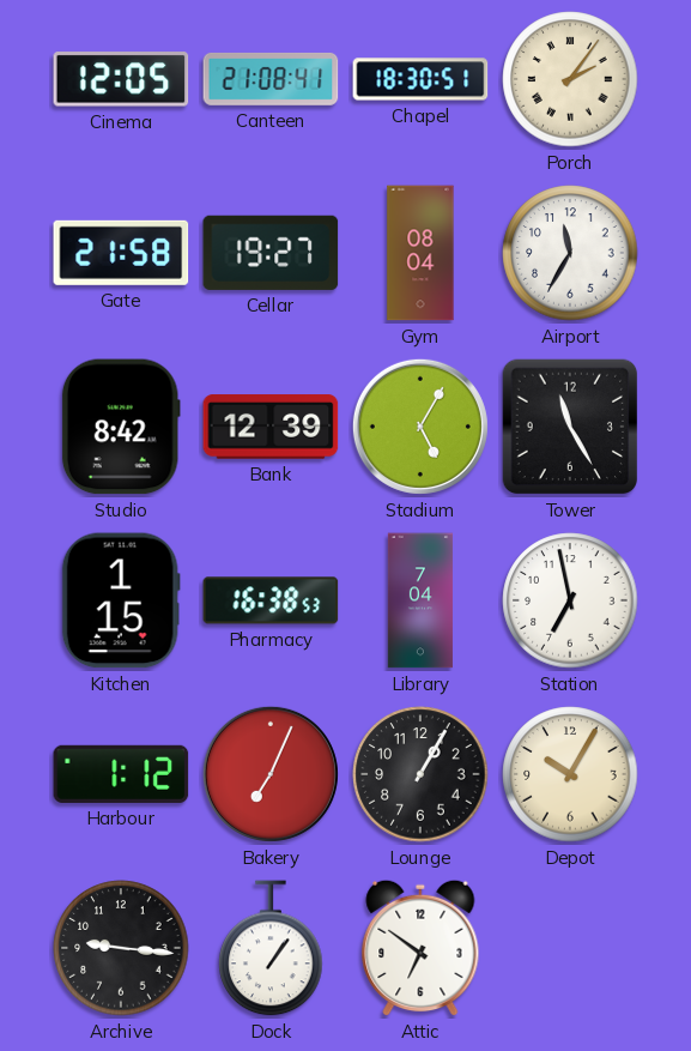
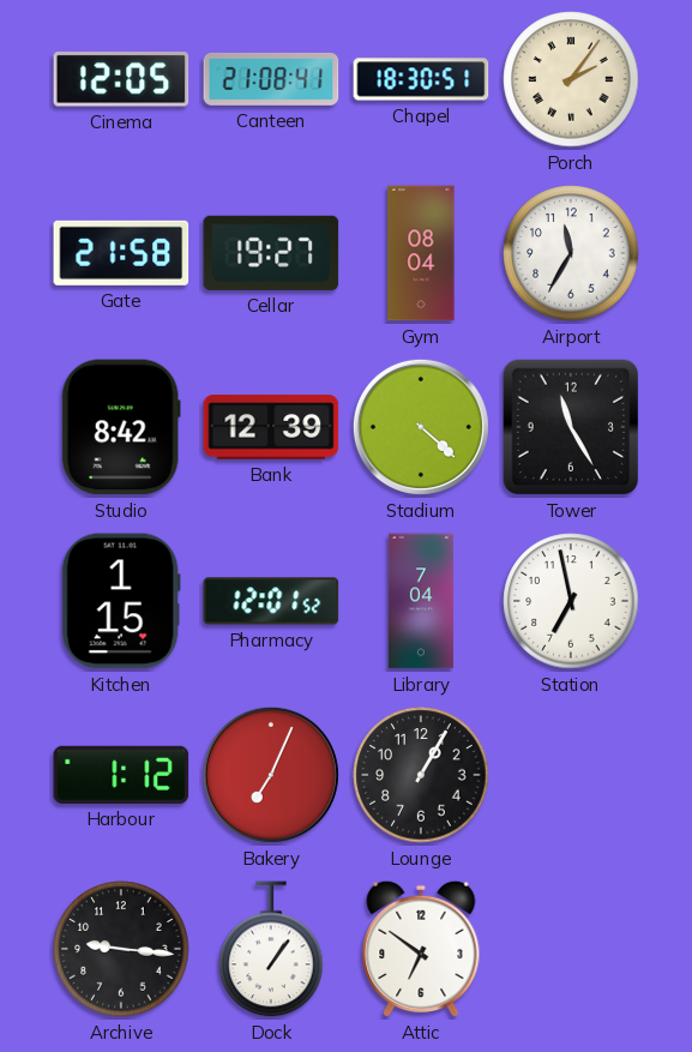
Stadium: 5:05 -> 4:22
Pharmacy: 16:38 -> 12:01
Depot: 10:05 -> none
